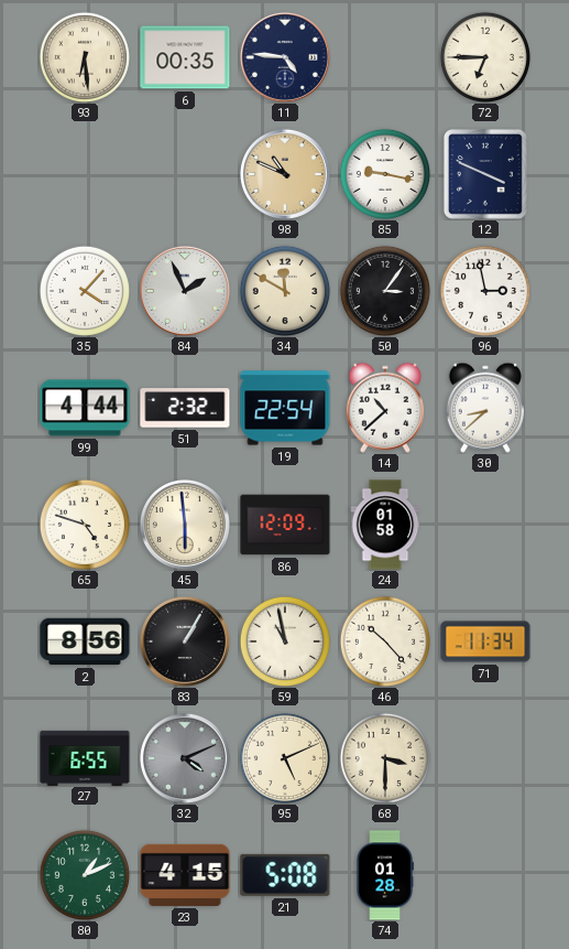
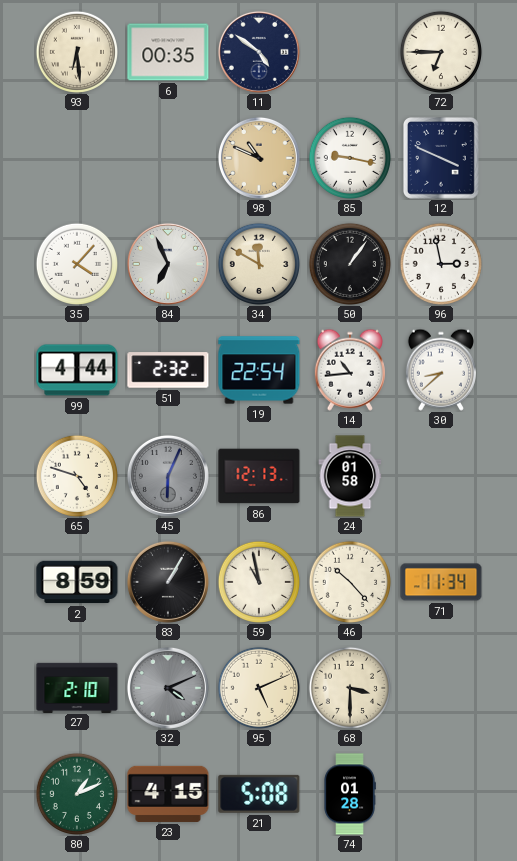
11: 4:46 -> 4:51
84: 1:56 -> 6:56
50: 3:06 -> 1:06
14: 10:38 -> 10:44
45: 5:59 -> 6:04
45 dial: cream -> grey
86: 12:09 -> 12:13
2: 8:56 -> 8:59
27: 6:55 -> 2:10
